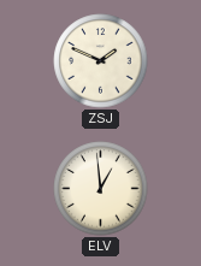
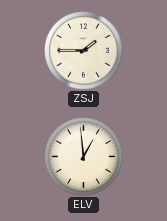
ZSJ: 1:49 -> 1:45
